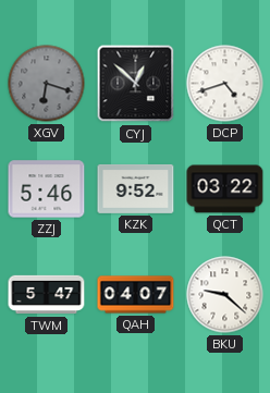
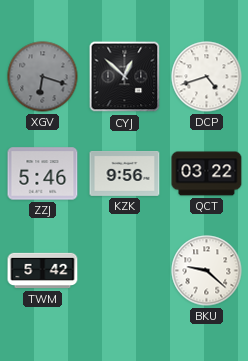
KZK: 9:52 -> 9:56
TWM: 5:47 -> 5:42
QAH: 04:07 -> none
